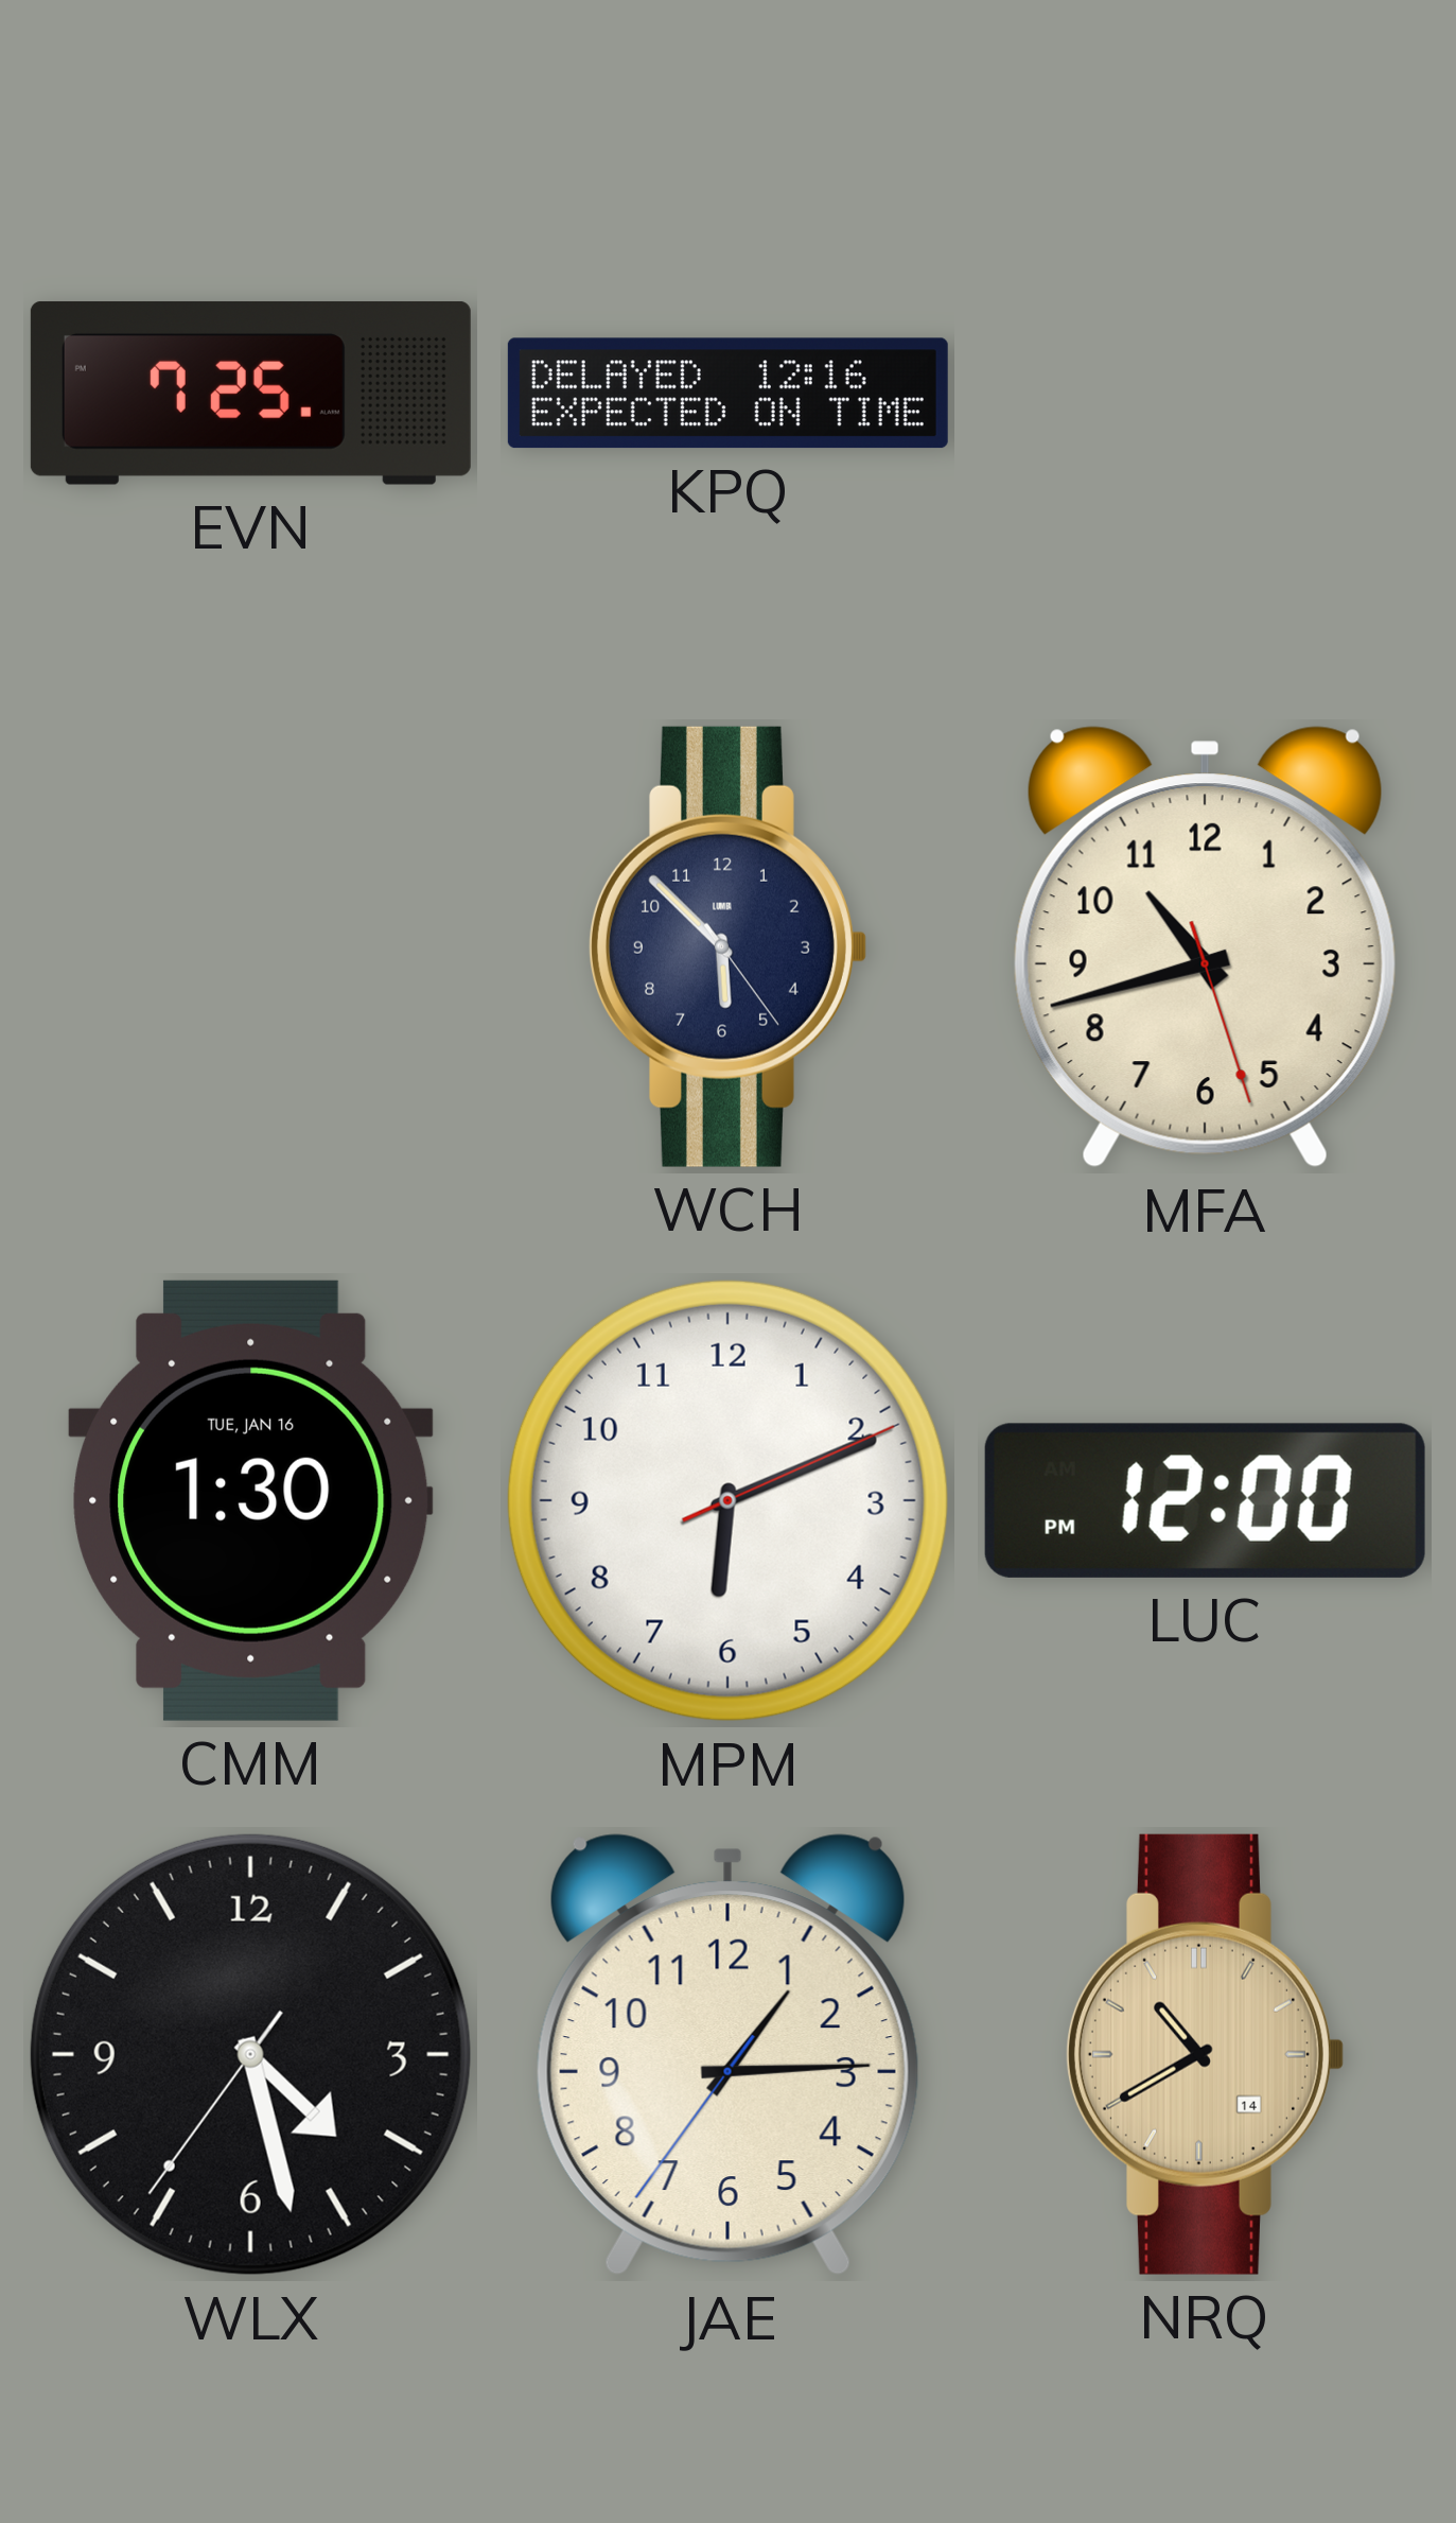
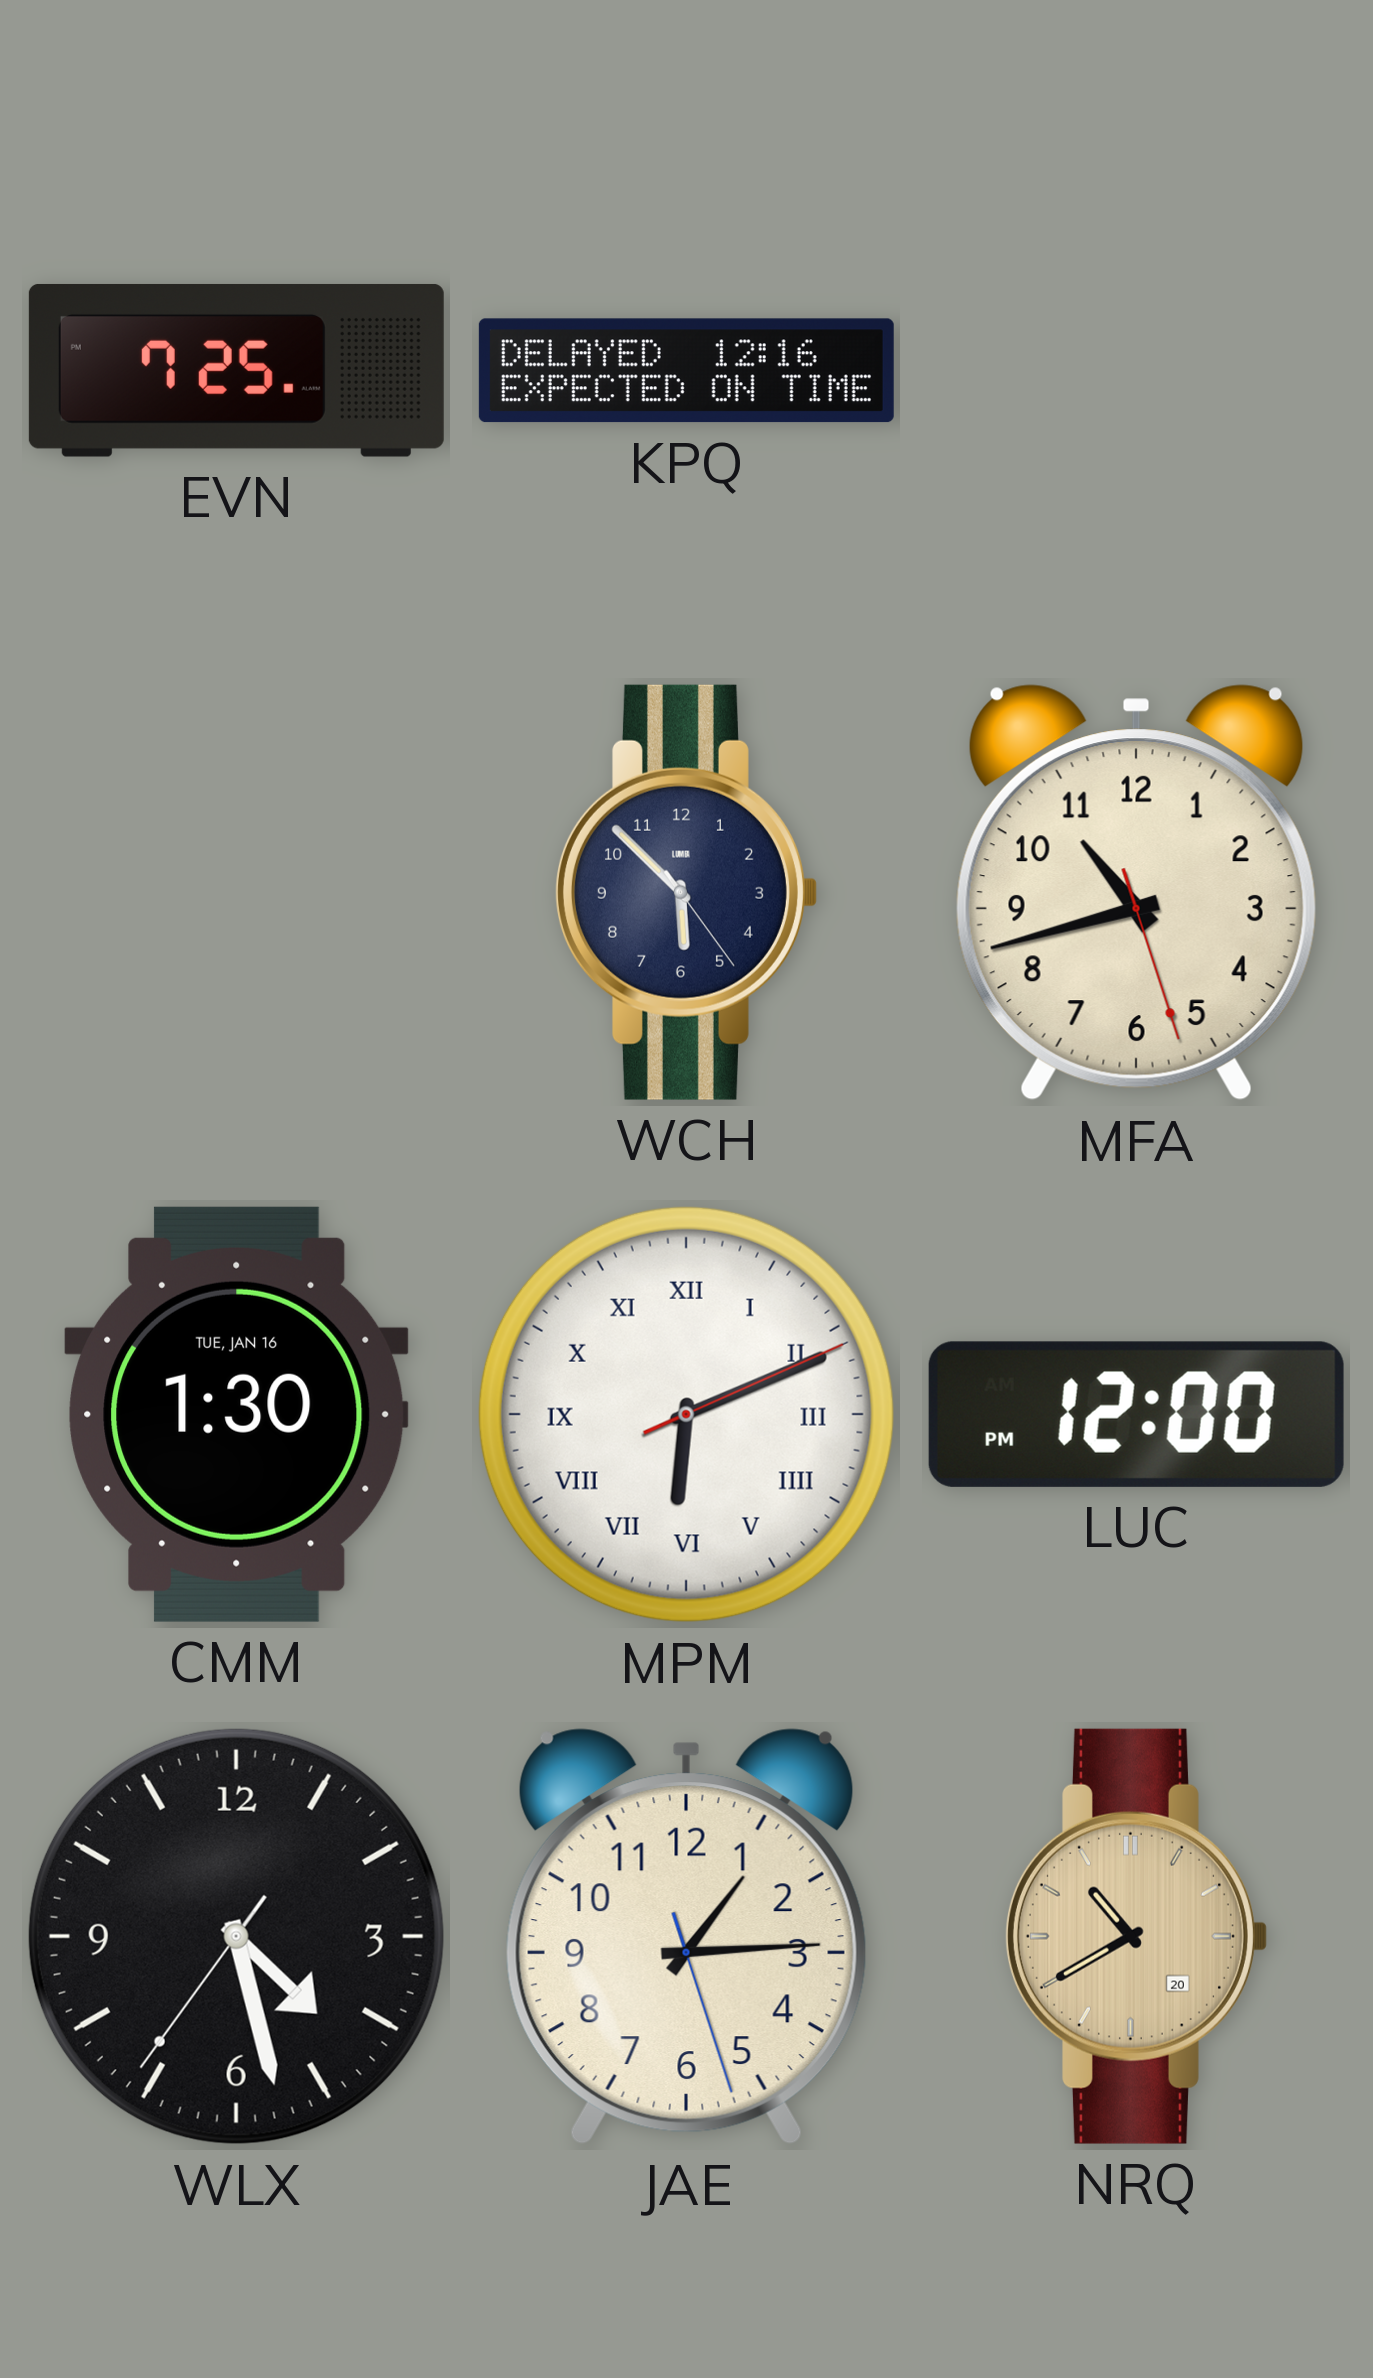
MPM numerals: Arabic -> Roman
JAE: 1:14:36 -> 1:14:27
NRQ date: 14 -> 20
